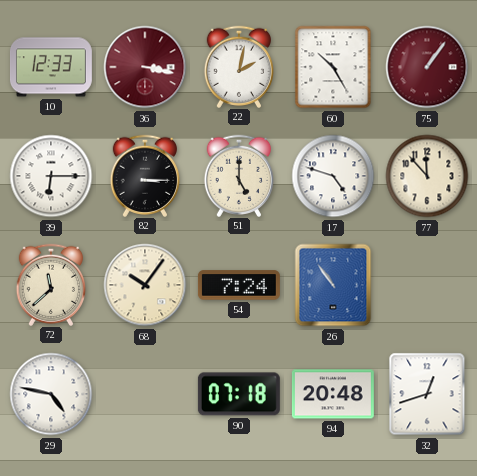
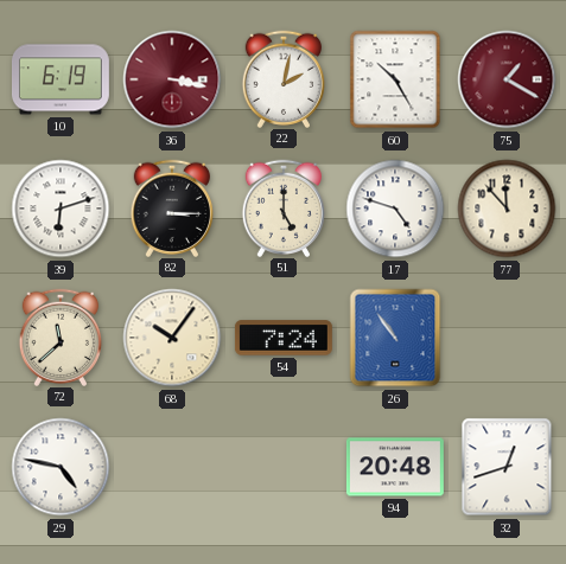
10: 12:33 -> 6:19
75: 1:06 -> 1:20
39: 6:15 -> 6:12
90: 07:18 -> none
